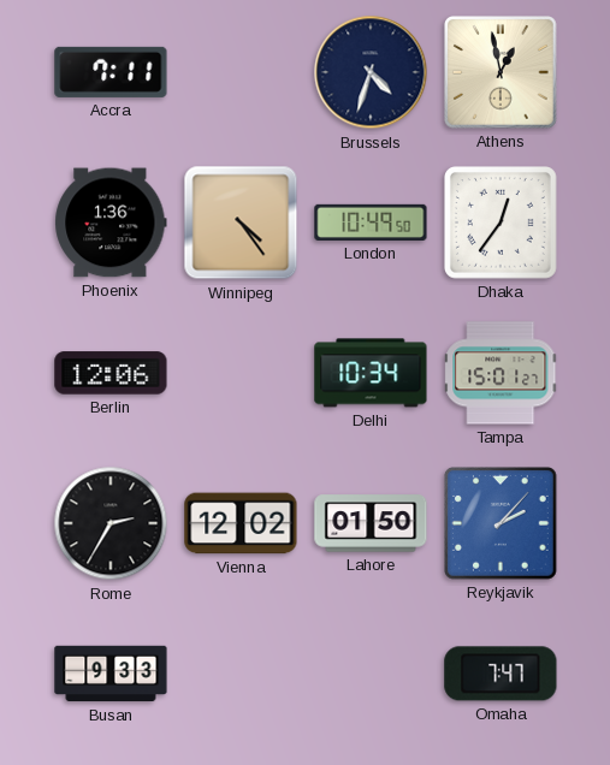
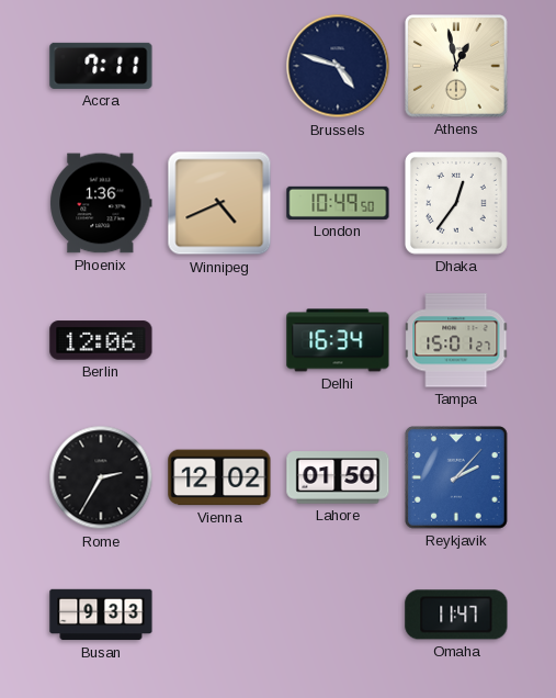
Brussels: 4:33 -> 4:48
Winnipeg: 4:24 -> 4:41
Delhi: 10:34 -> 16:34
Omaha: 7:47 -> 11:47
